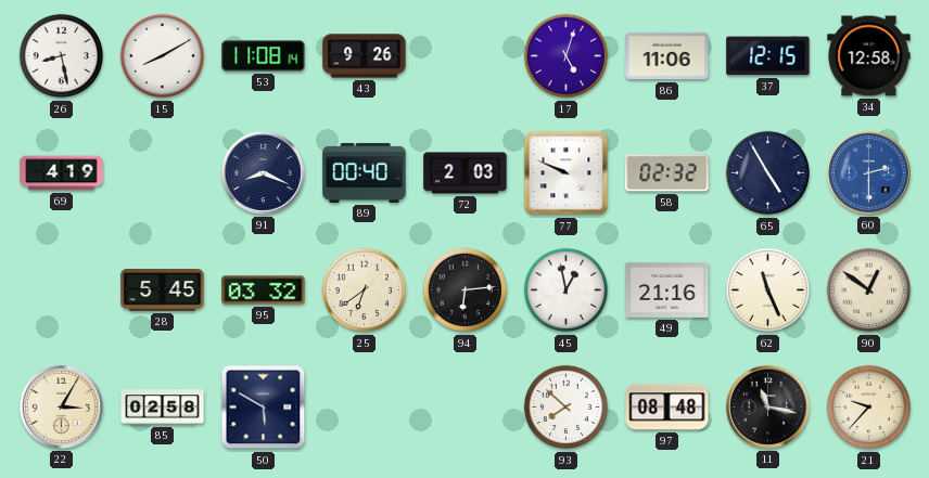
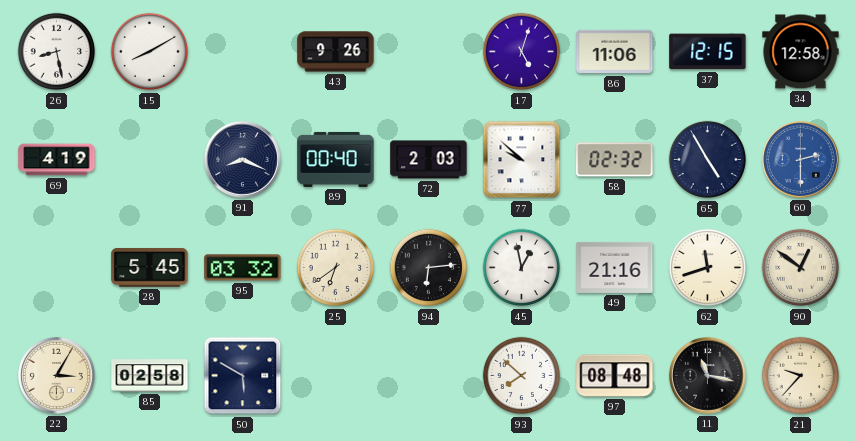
53: 11:08 -> none
77: 9:49 -> 9:52
62: 11:26 -> 11:42
